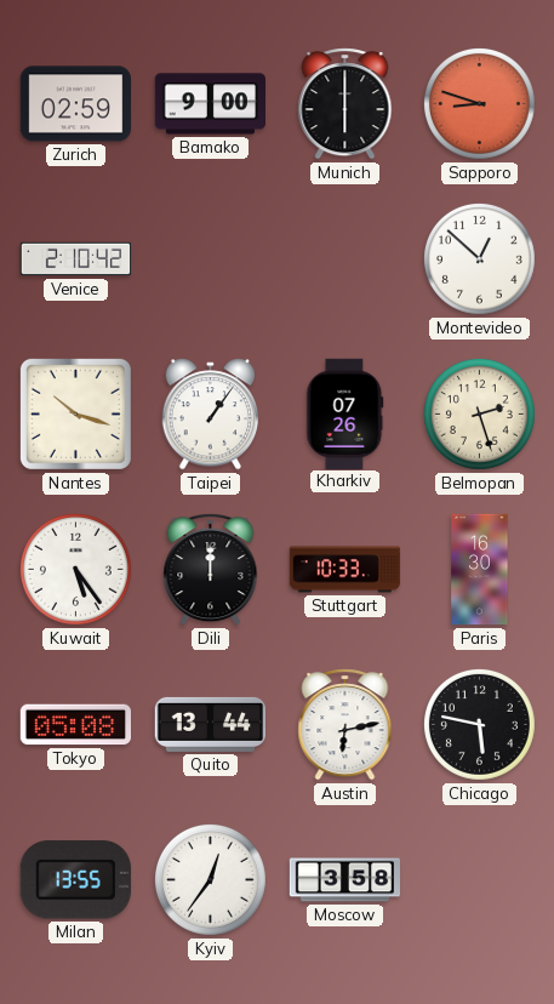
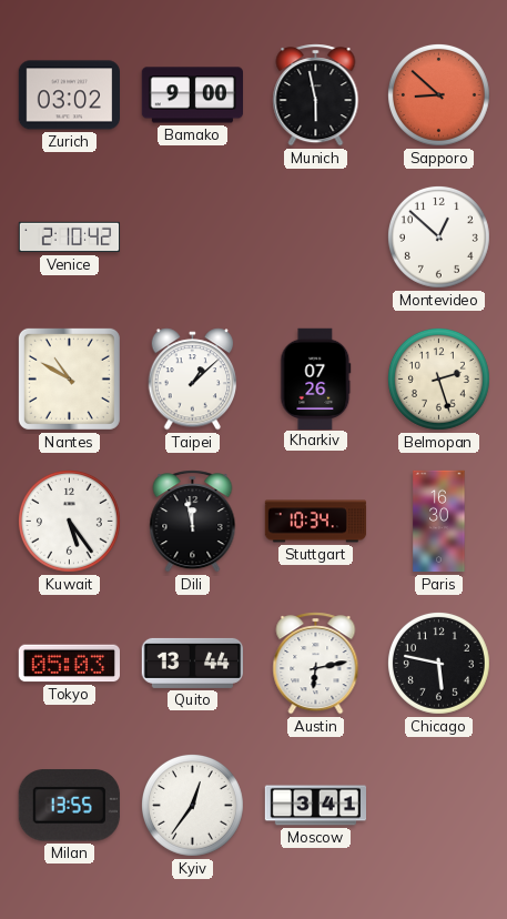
Zurich: 02:59 -> 03:02
Munich: 6:00 -> 5:58
Sapporo: 8:48 -> 8:52
Nantes: 10:18 -> 10:50
Taipei: 1:06 -> 1:08
Dili: 12:00 -> 11:58
Stuttgart: 10:33 -> 10:34
Tokyo: 05:08 -> 05:03
Moscow: 3:58 -> 3:41
